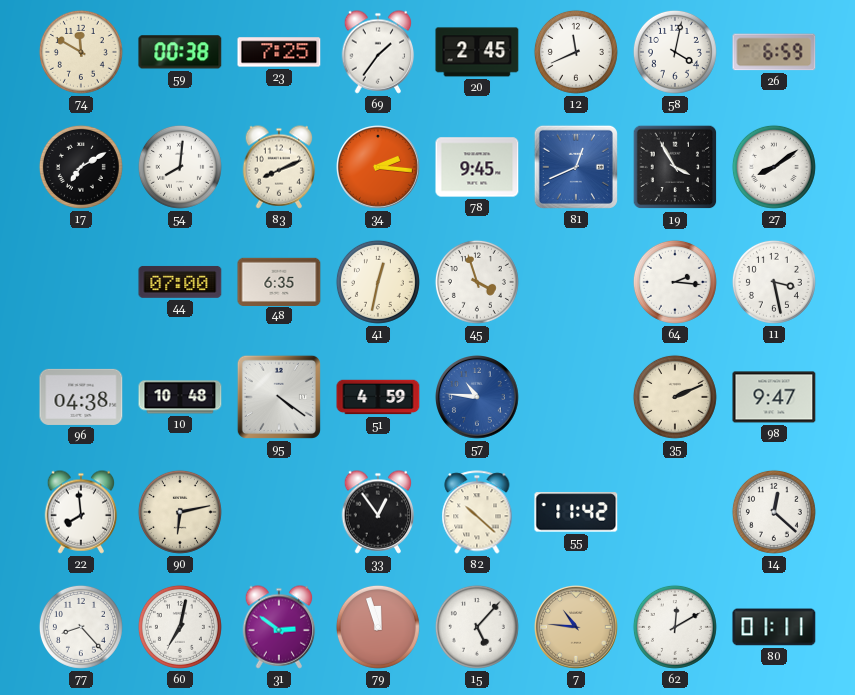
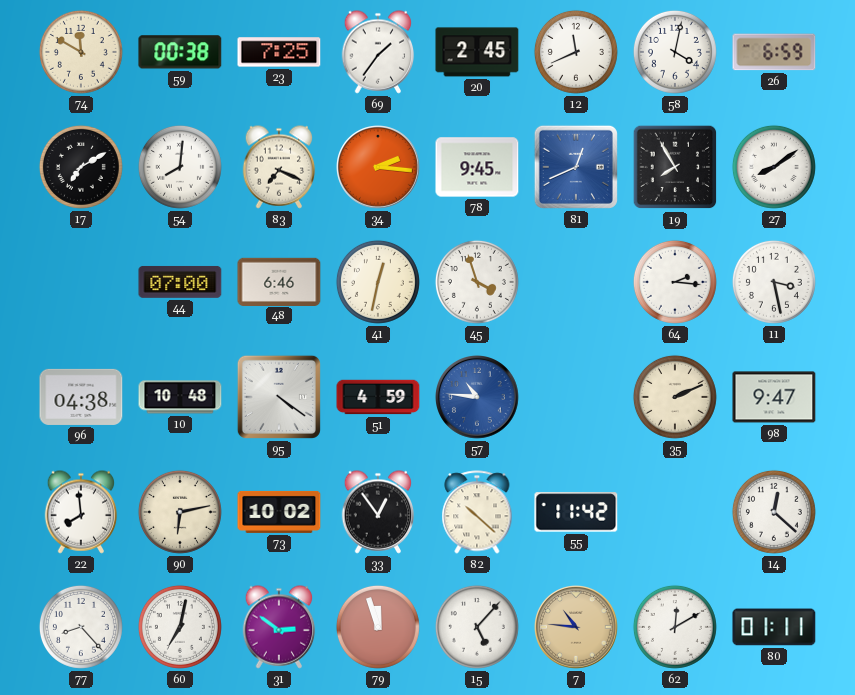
83: 8:11 -> 7:19
19: 3:55 -> 7:55
48: 6:35 -> 6:46
73: none -> 10:02
